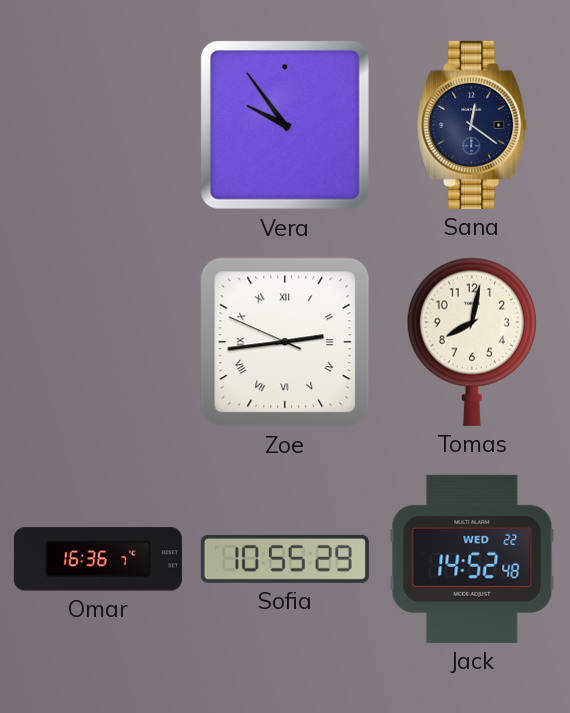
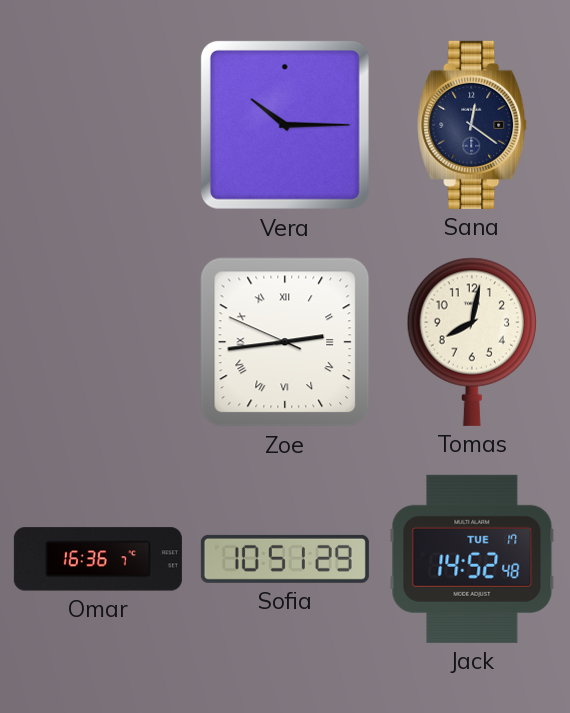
Vera: 9:54 -> 10:15
Sofia: 10:55 -> 10:51
Jack date: WED 22 -> TUE 17
